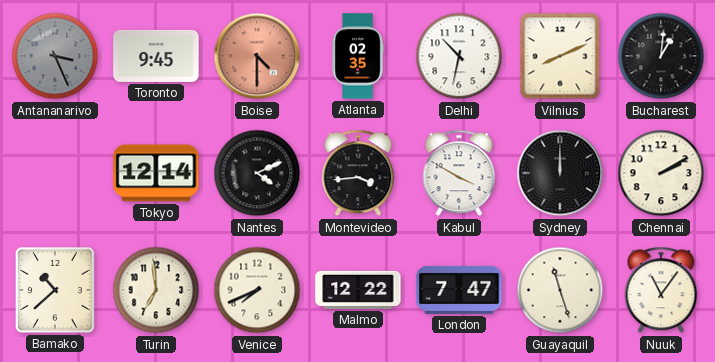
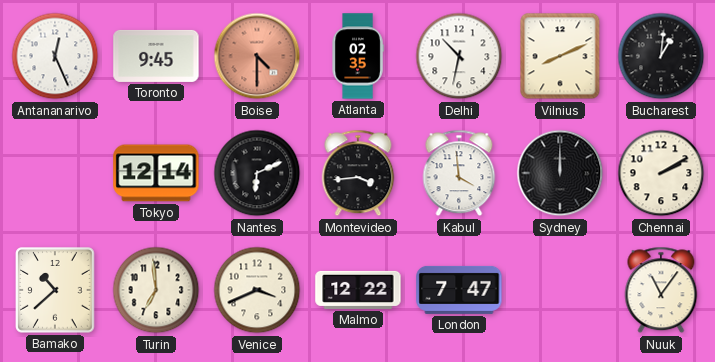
Antananarivo: 3:26 -> 12:26
Antananarivo dial: grey -> white
Nantes: 4:11 -> 6:11
Kabul: 3:50 -> 3:59
Venice: 7:41 -> 3:41
Guayaquil: 11:27 -> none
